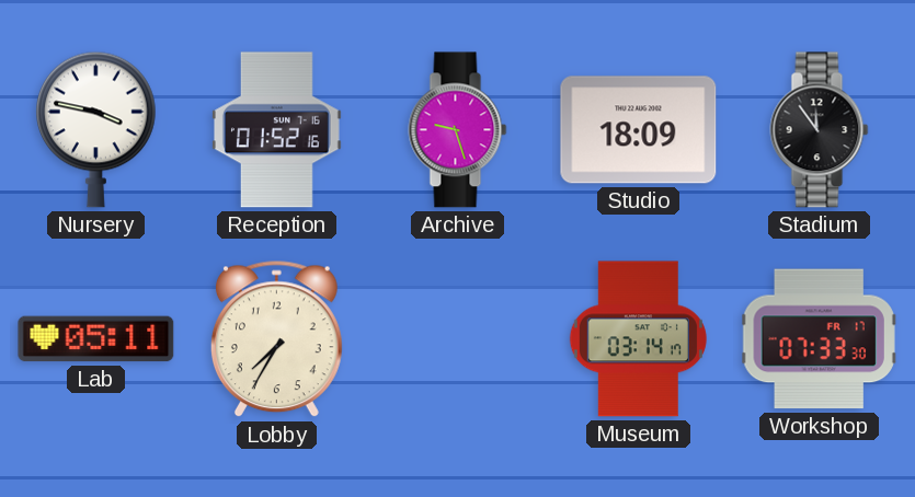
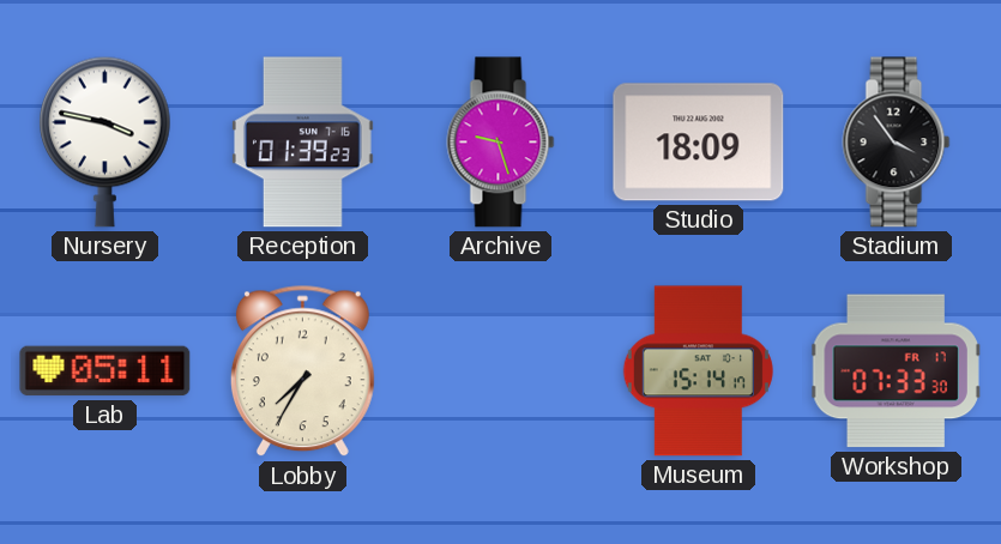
Reception: 01:52 -> 01:39
Stadium: 11:54 -> 3:54
Museum: 03:14 -> 15:14
